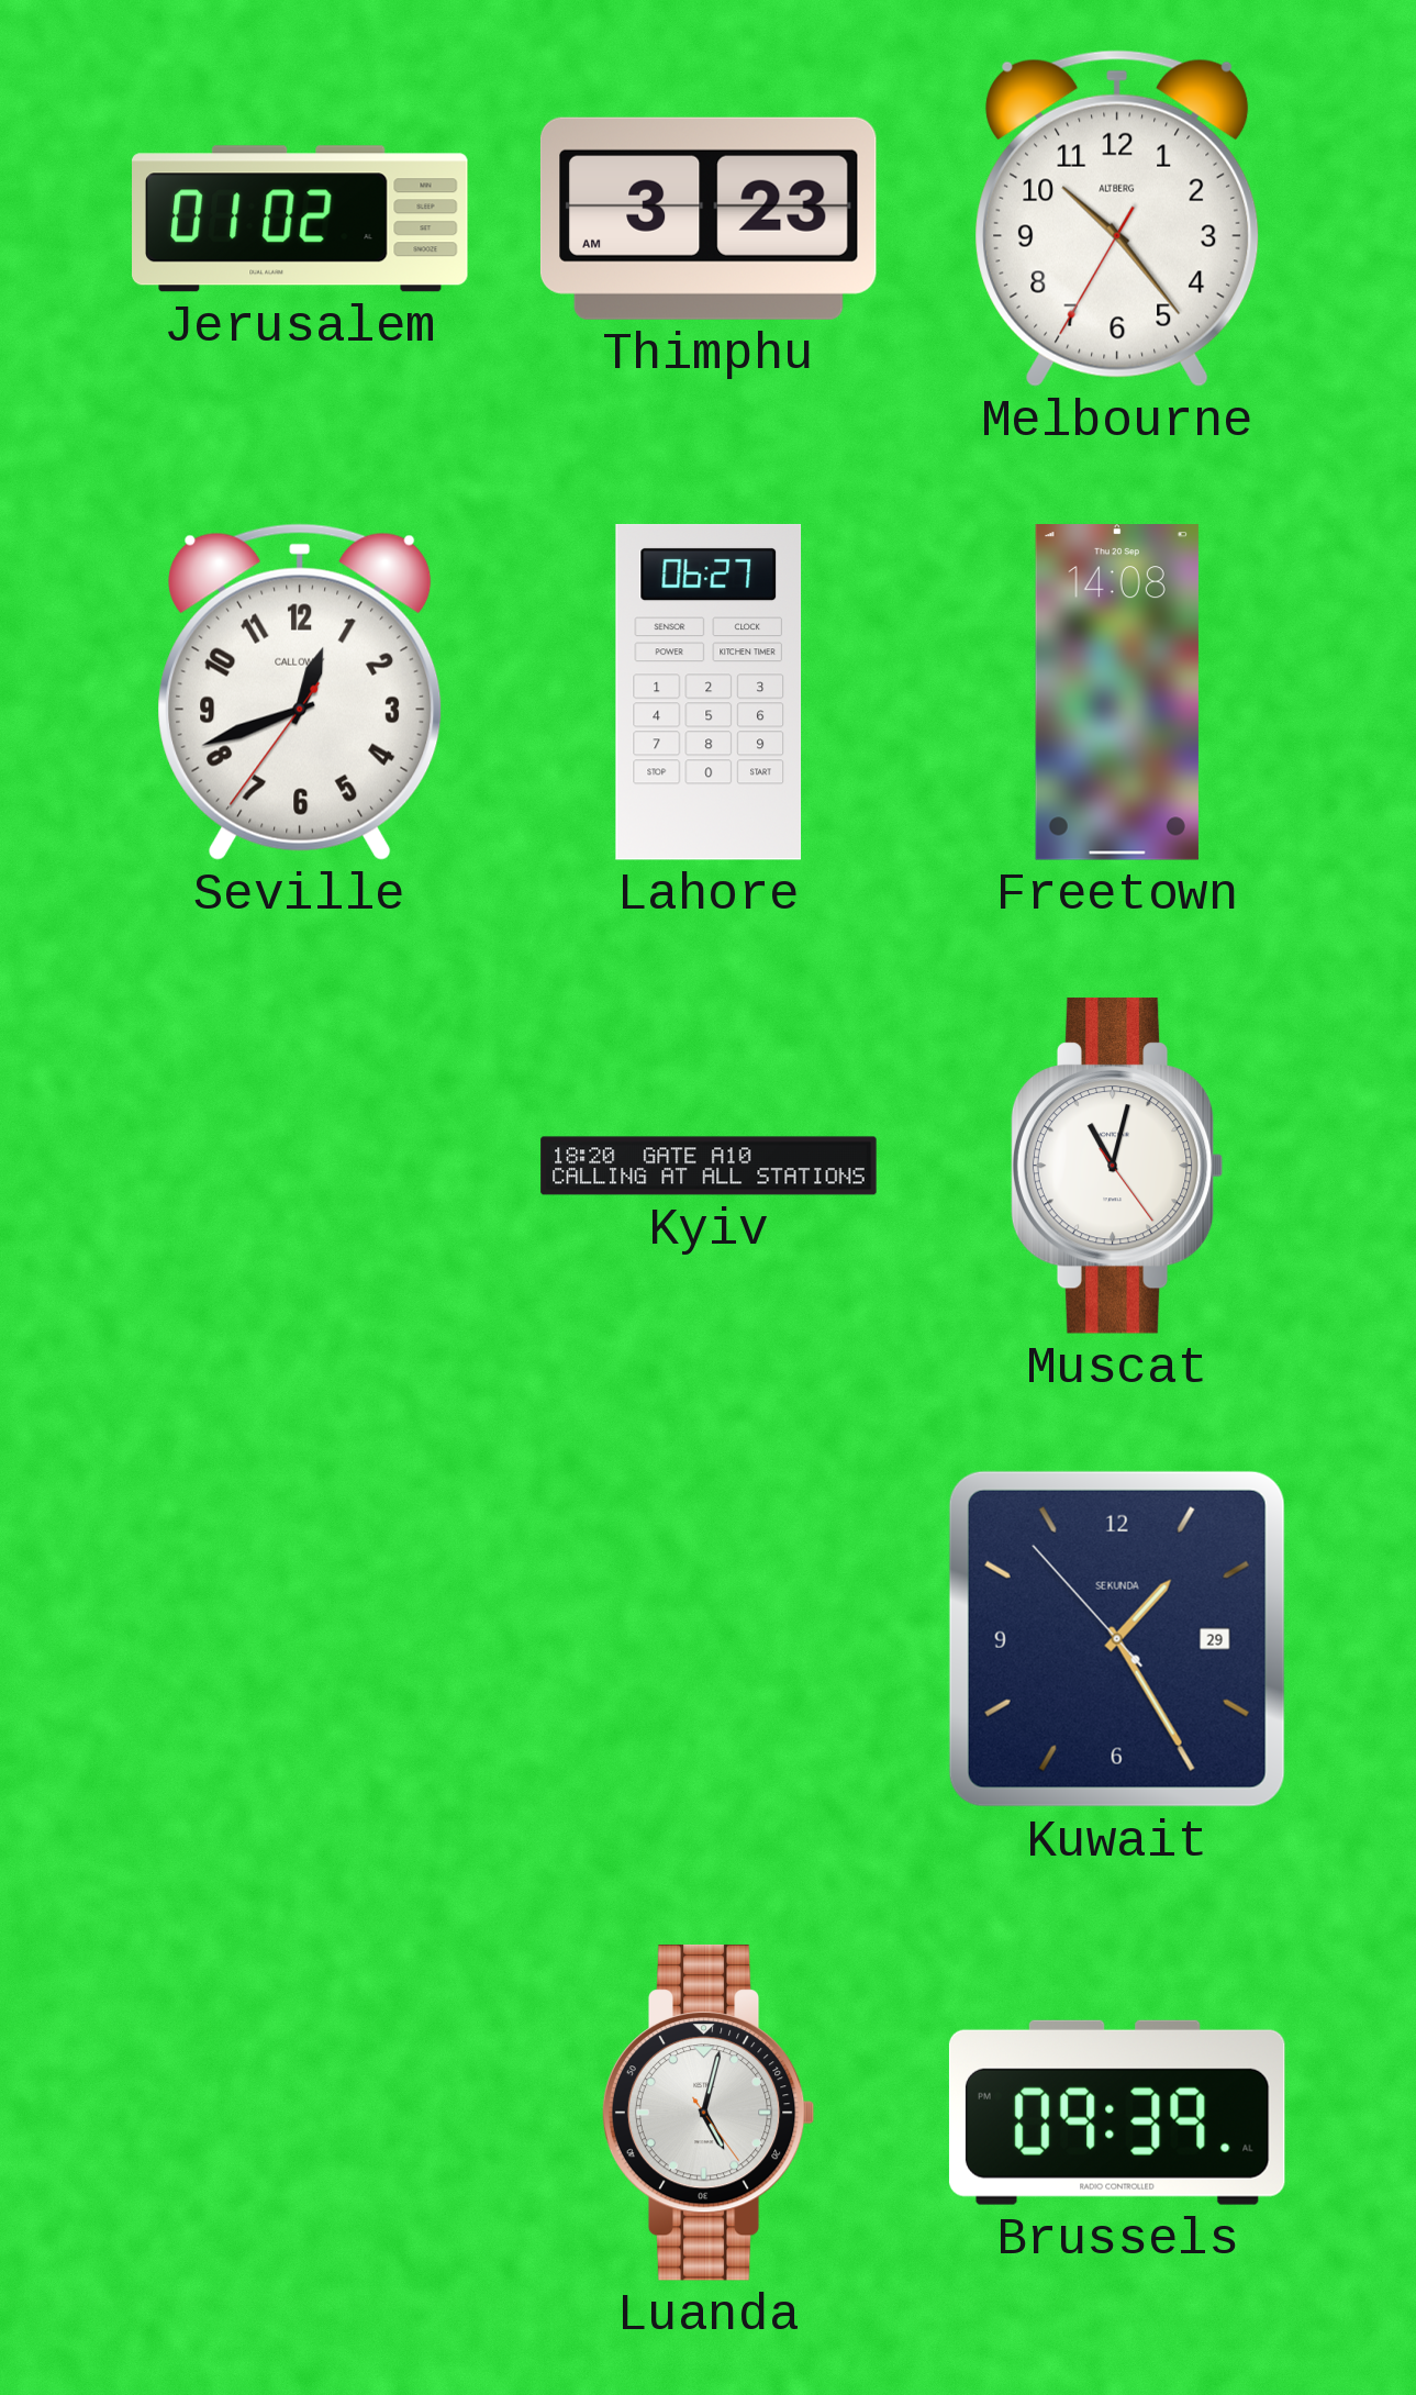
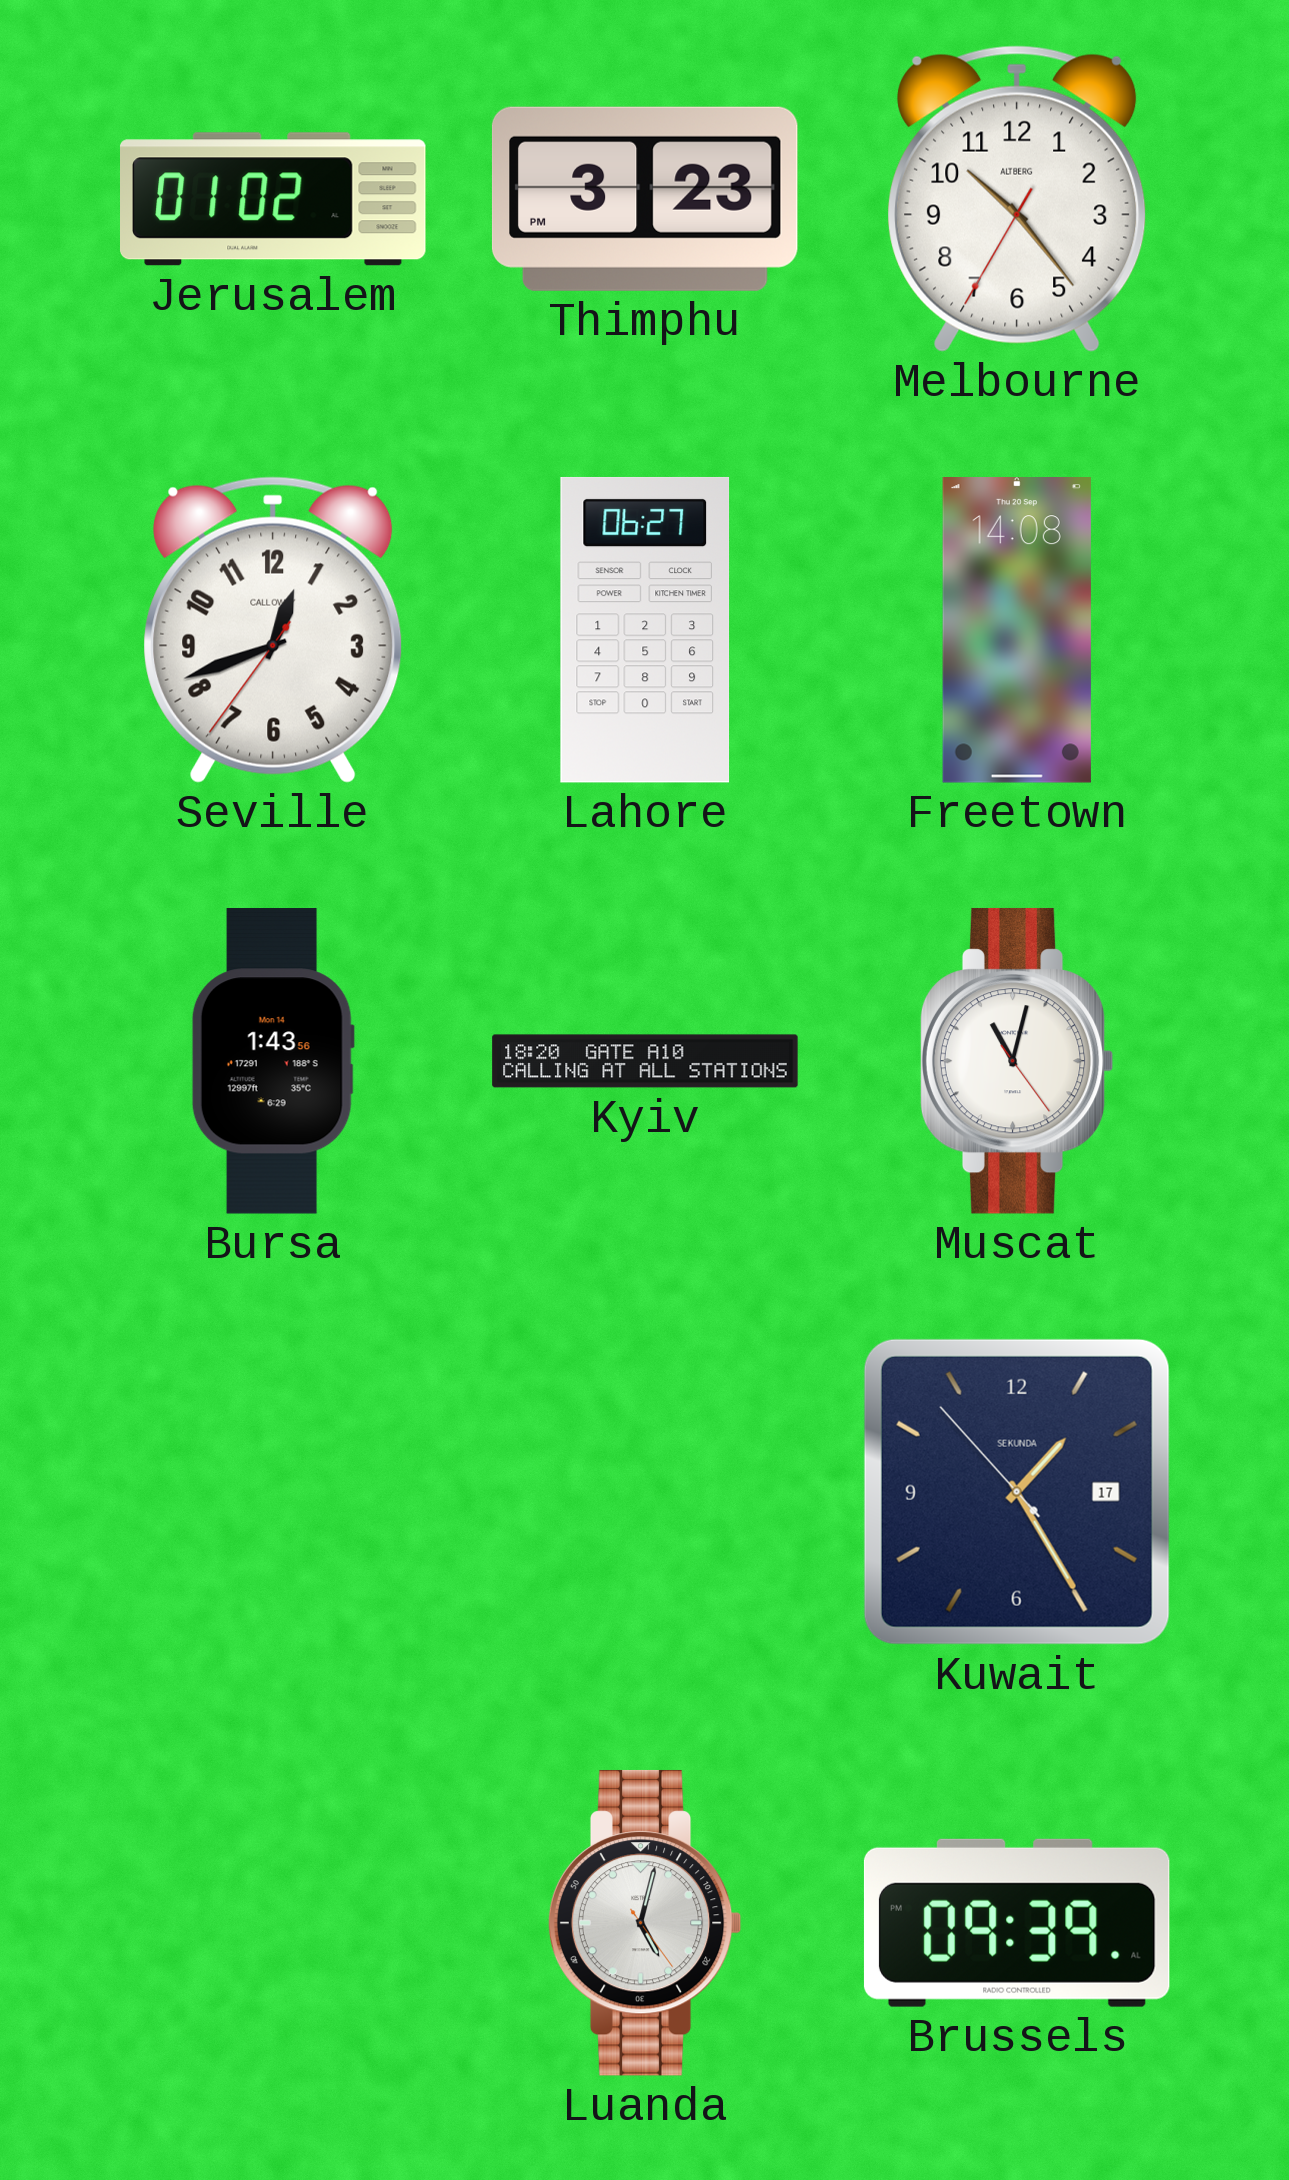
Thimphu: 3:23 AM -> 3:23 PM
Bursa: none -> 1:43
Kuwait date: 29 -> 17
